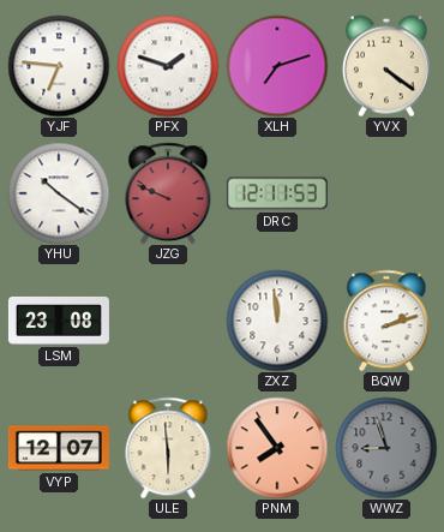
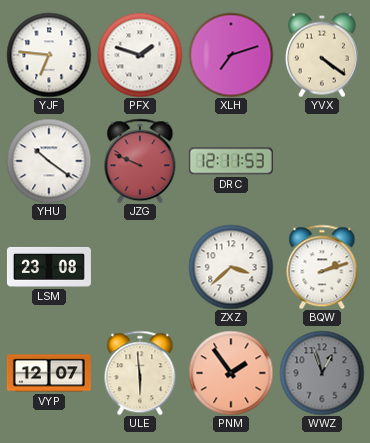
ZXZ: 11:59 -> 3:38
PNM: 7:54 -> 1:54
WWZ: 8:57 -> 12:57
